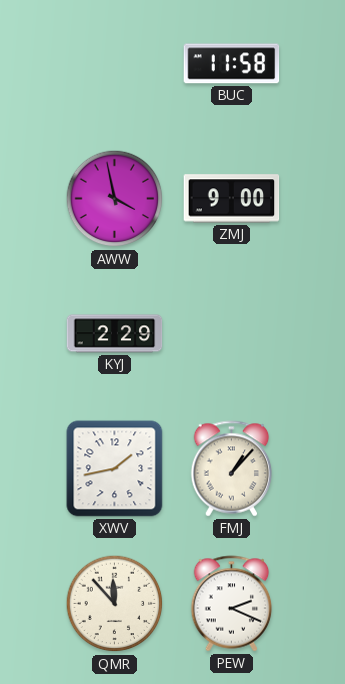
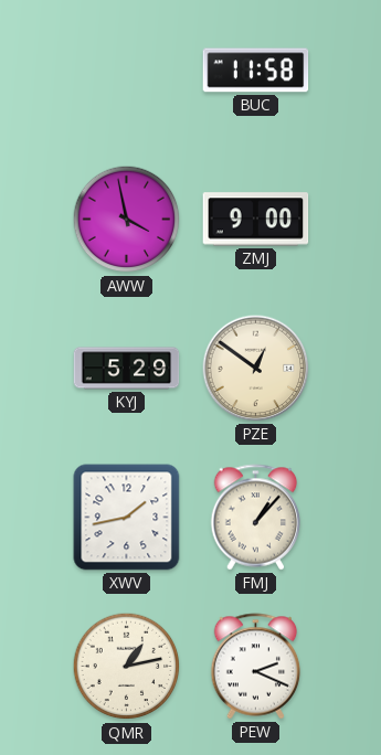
KYJ: 2:29 -> 5:29
PZE: none -> 12:51
QMR: 11:53 -> 1:13
